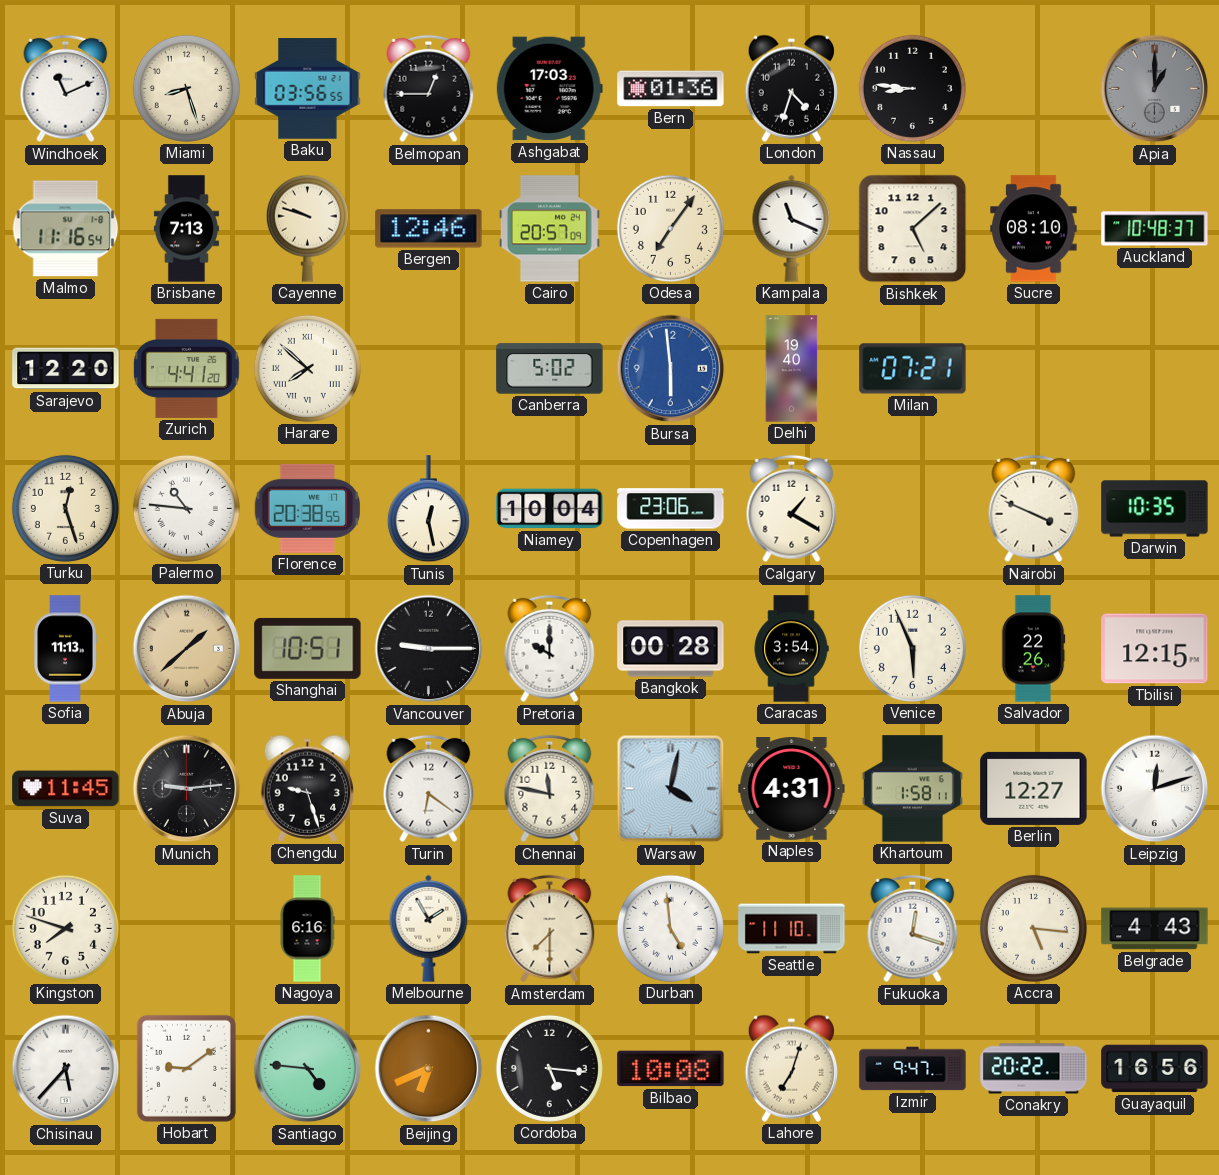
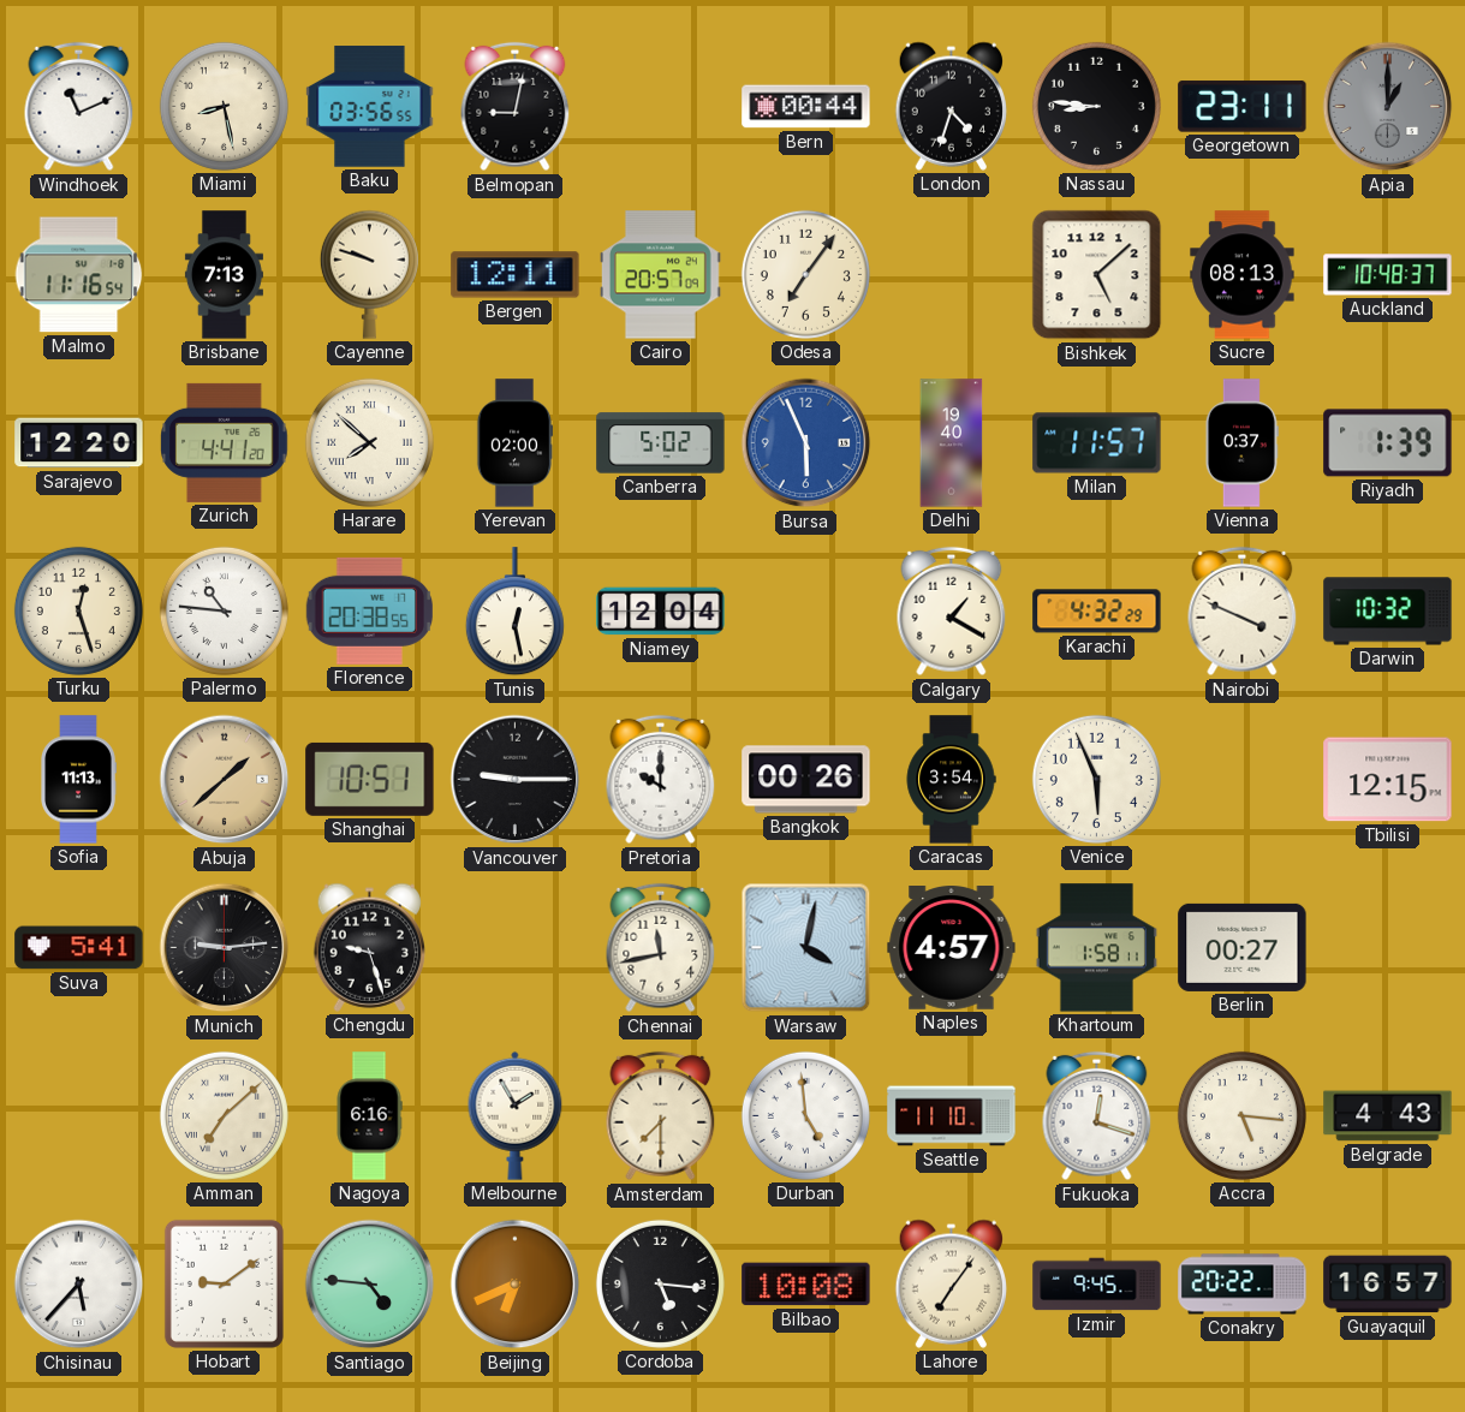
Miami: 8:27 -> 8:28
Belmopan: 12:45 -> 9:02
Ashgabat: 17:03 -> none
Bern: 01:36 -> 00:44
Georgetown: none -> 23:11
Bergen: 12:46 -> 12:11
Kampala: 11:19 -> none
Sucre: 08:10 -> 08:13
Yerevan: none -> 02:00
Bursa: 5:59 -> 5:56
Milan: 07:21 -> 11:57
Vienna: none -> 0:37
Riyadh: none -> 1:39
Niamey: 10:04 -> 12:04
Copenhagen: 23:06 -> none
Karachi: none -> 4:32
Darwin: 10:35 -> 10:32
Bangkok: 00:28 -> 00:26
Salvador: 22:26 -> none
Suva: 11:45 -> 5:41
Turin: 6:21 -> none
Chennai: 11:47 -> 11:43
Naples: 4:31 -> 4:57
Berlin: 12:27 -> 00:27
Leipzig: 12:12 -> none
Kingston: 7:48 -> none
Amman: none -> 7:08
Lahore: 7:03 -> 7:06
Izmir: 9:47 -> 9:45
Guayaquil: 16:56 -> 16:57
